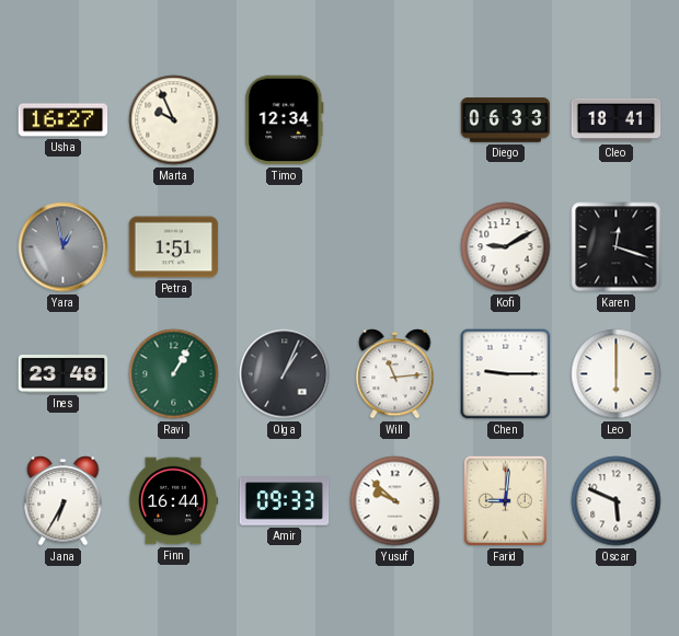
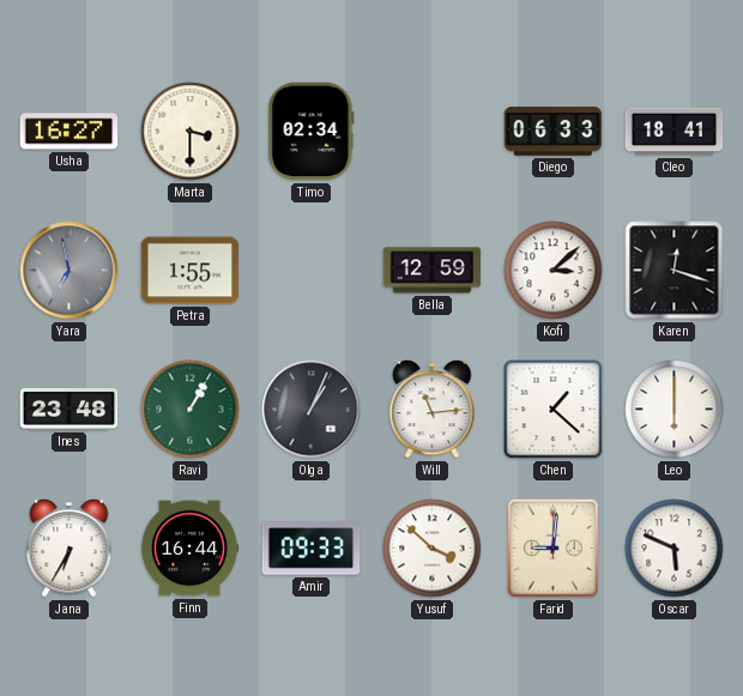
Marta: 9:56 -> 3:30
Timo: 12:34 -> 02:34
Yara: 12:58 -> 6:58
Petra: 1:51 -> 1:55
Bella: none -> 12:59
Kofi: 9:10 -> 3:08
Chen: 9:15 -> 1:22
Yusuf: 9:52 -> 3:52
